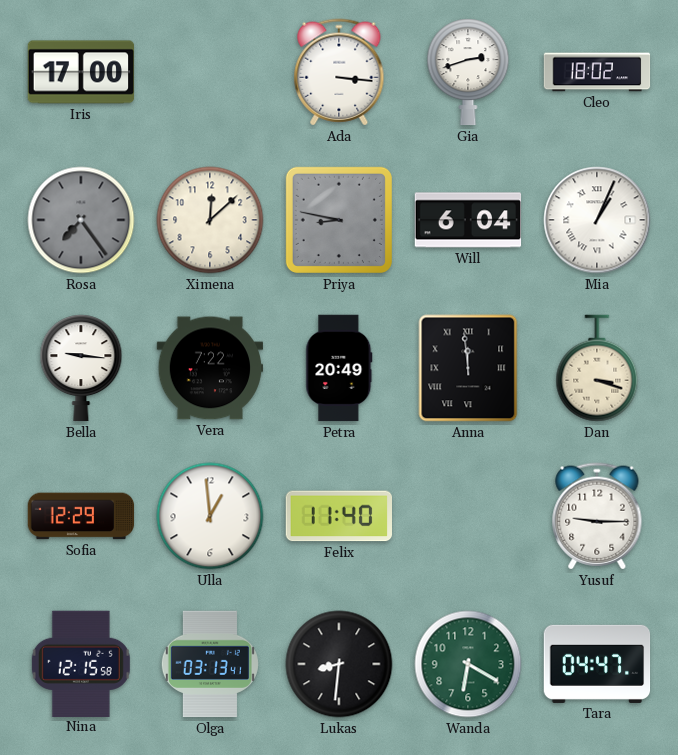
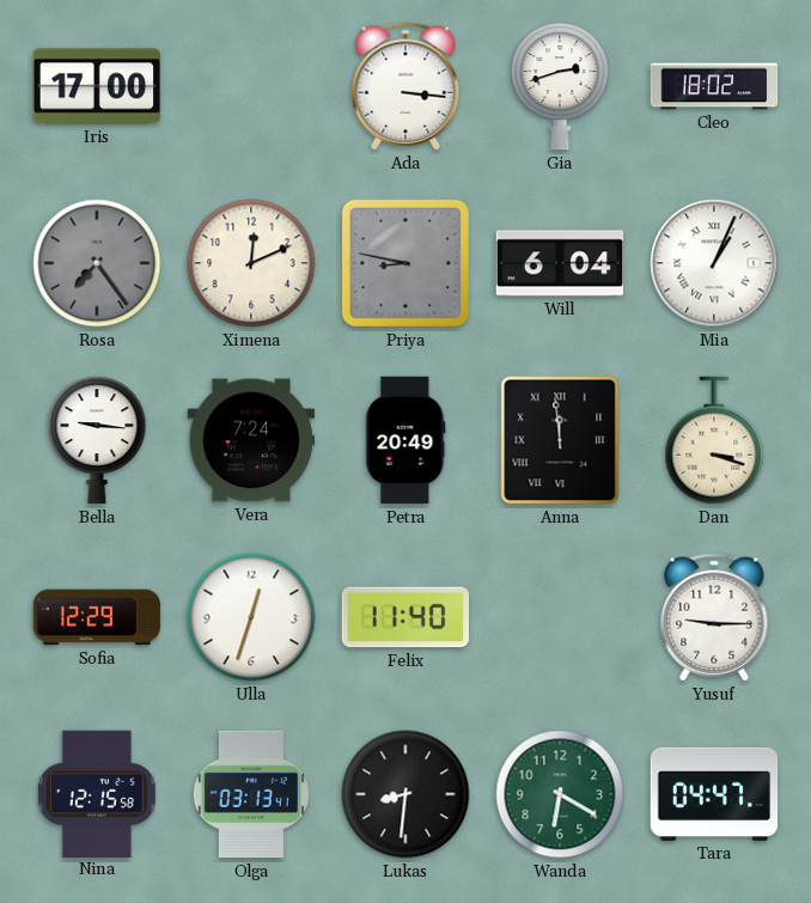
Ximena: 12:08 -> 12:11
Vera: 7:22 -> 7:24
Ulla: 12:59 -> 12:33
